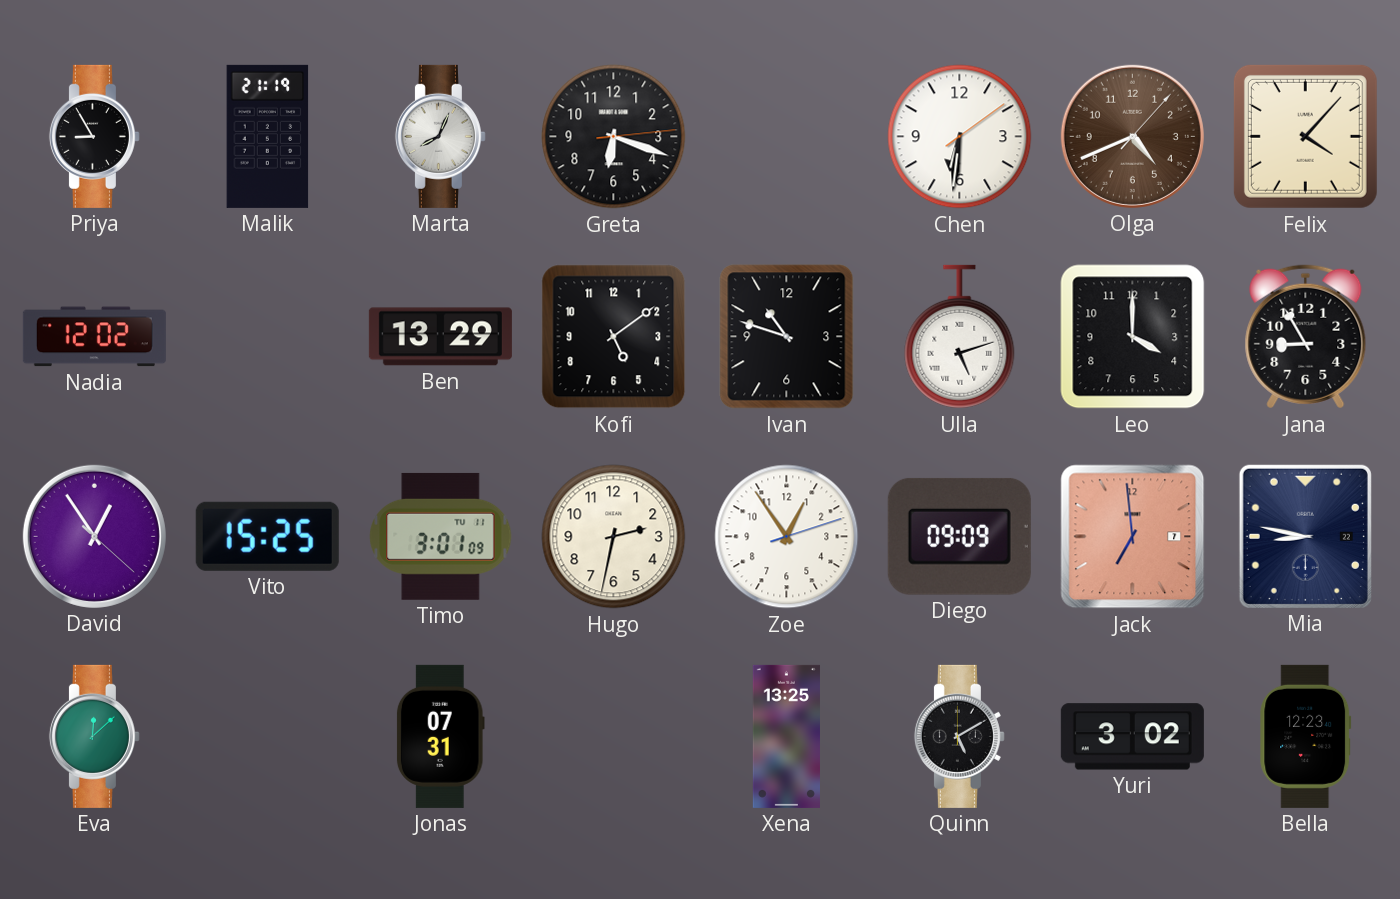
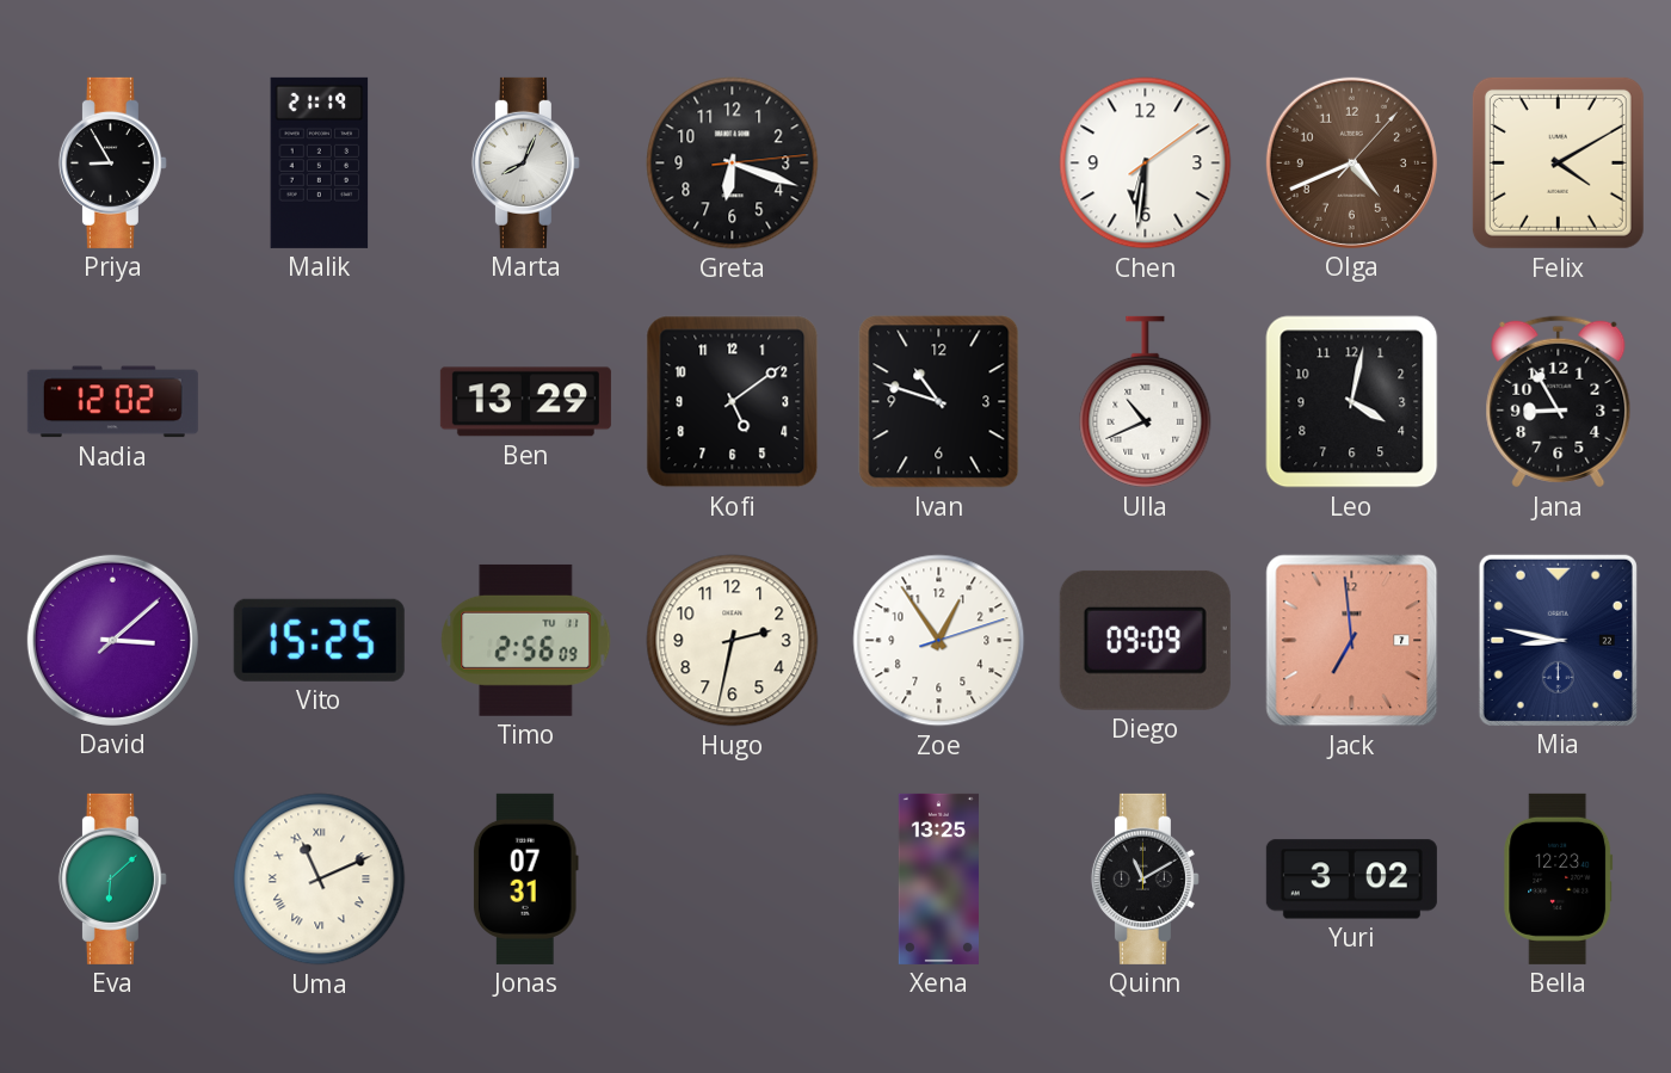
Felix: 4:07 -> 4:10
Ulla: 5:12 -> 10:41
Leo: 4:00 -> 4:02
David: 12:54 -> 3:08
Timo: 3:01 -> 2:56
Eva: 12:08 -> 6:08
Uma: none -> 11:11
Quinn: 5:10 -> 11:10
